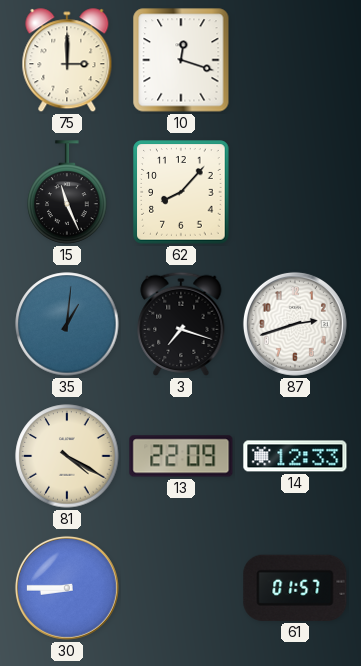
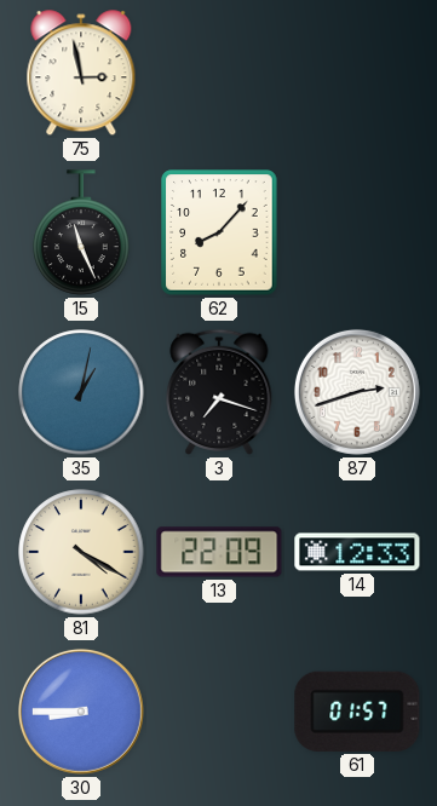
75: 3:00 -> 2:58
10: 12:18 -> none
35: 1:01 -> 1:02
